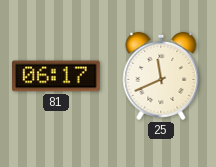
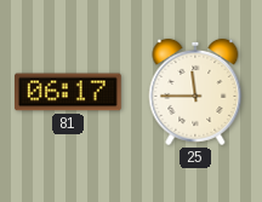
25: 11:41 -> 11:45
